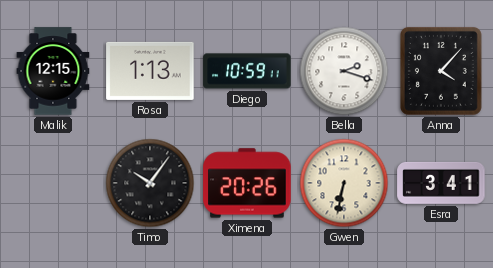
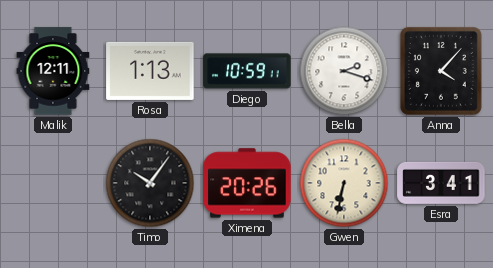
Malik: 12:15 -> 12:11
